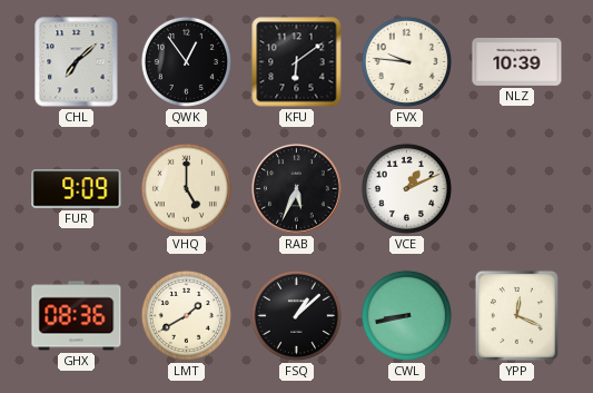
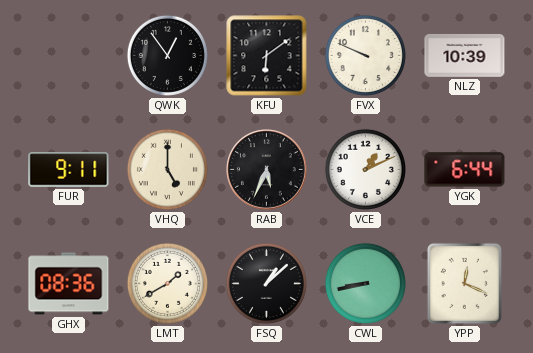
CHL: 7:08 -> none
FVX: 9:46 -> 9:49
FUR: 9:09 -> 9:11
YGK: none -> 6:44
